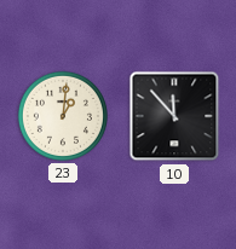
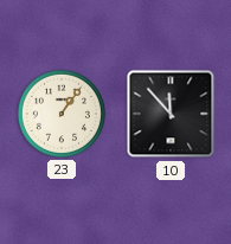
23: 1:01 -> 1:06
